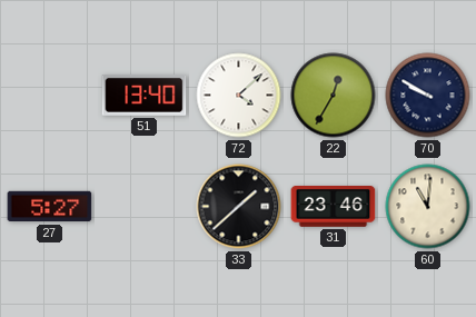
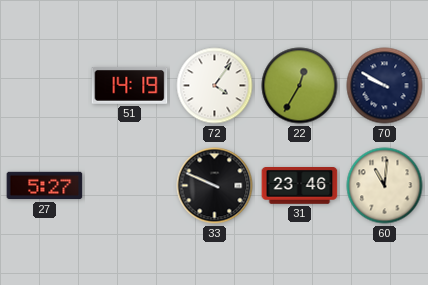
51: 13:40 -> 14:19
72: 4:08 -> 4:06
33: 1:38 -> 9:49
